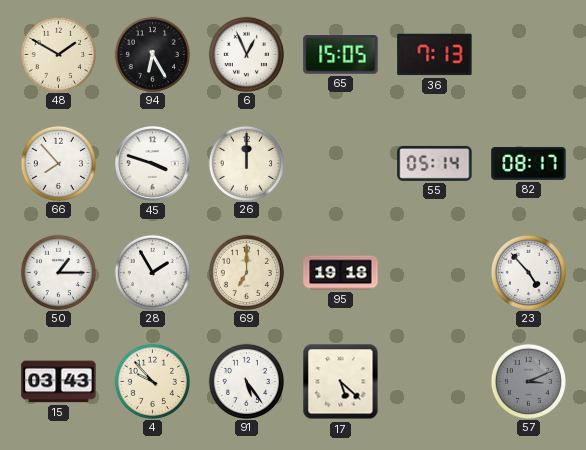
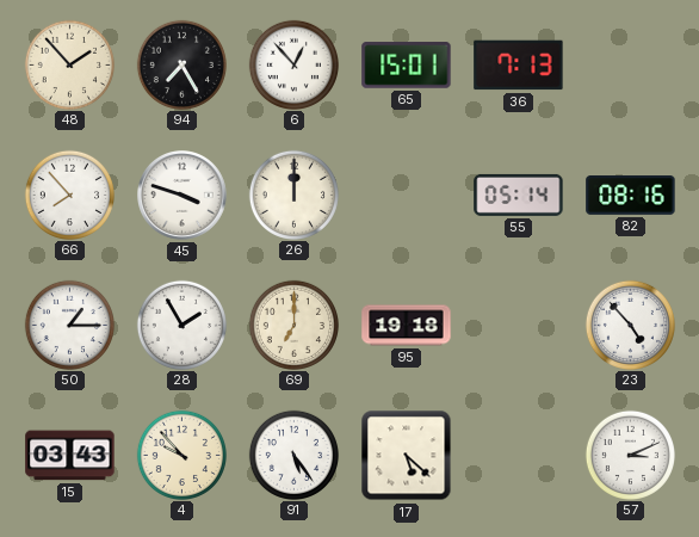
48: 1:50 -> 1:53
94: 6:25 -> 7:25
6: 12:56 -> 12:53
65: 15:05 -> 15:01
82: 08:17 -> 08:16
57 dial: grey -> white
